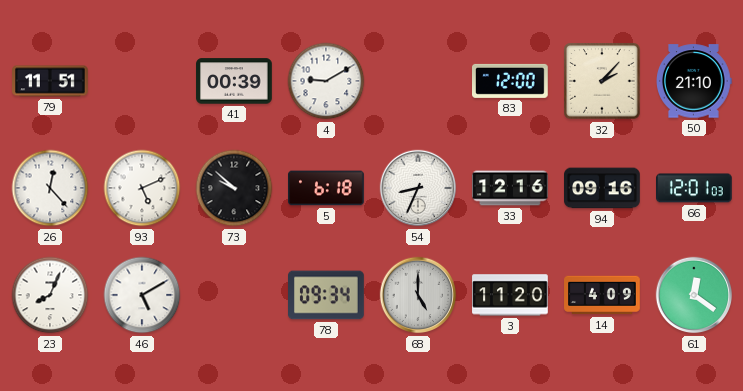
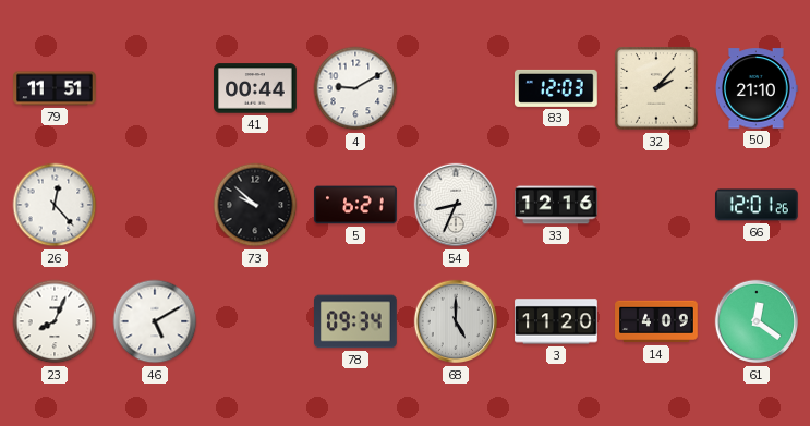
41: 00:39 -> 00:44
83: 12:00 -> 12:03
93: 5:11 -> none
5: 6:18 -> 6:21
94: 09:16 -> none
66: 12:01:03 -> 12:01:26
